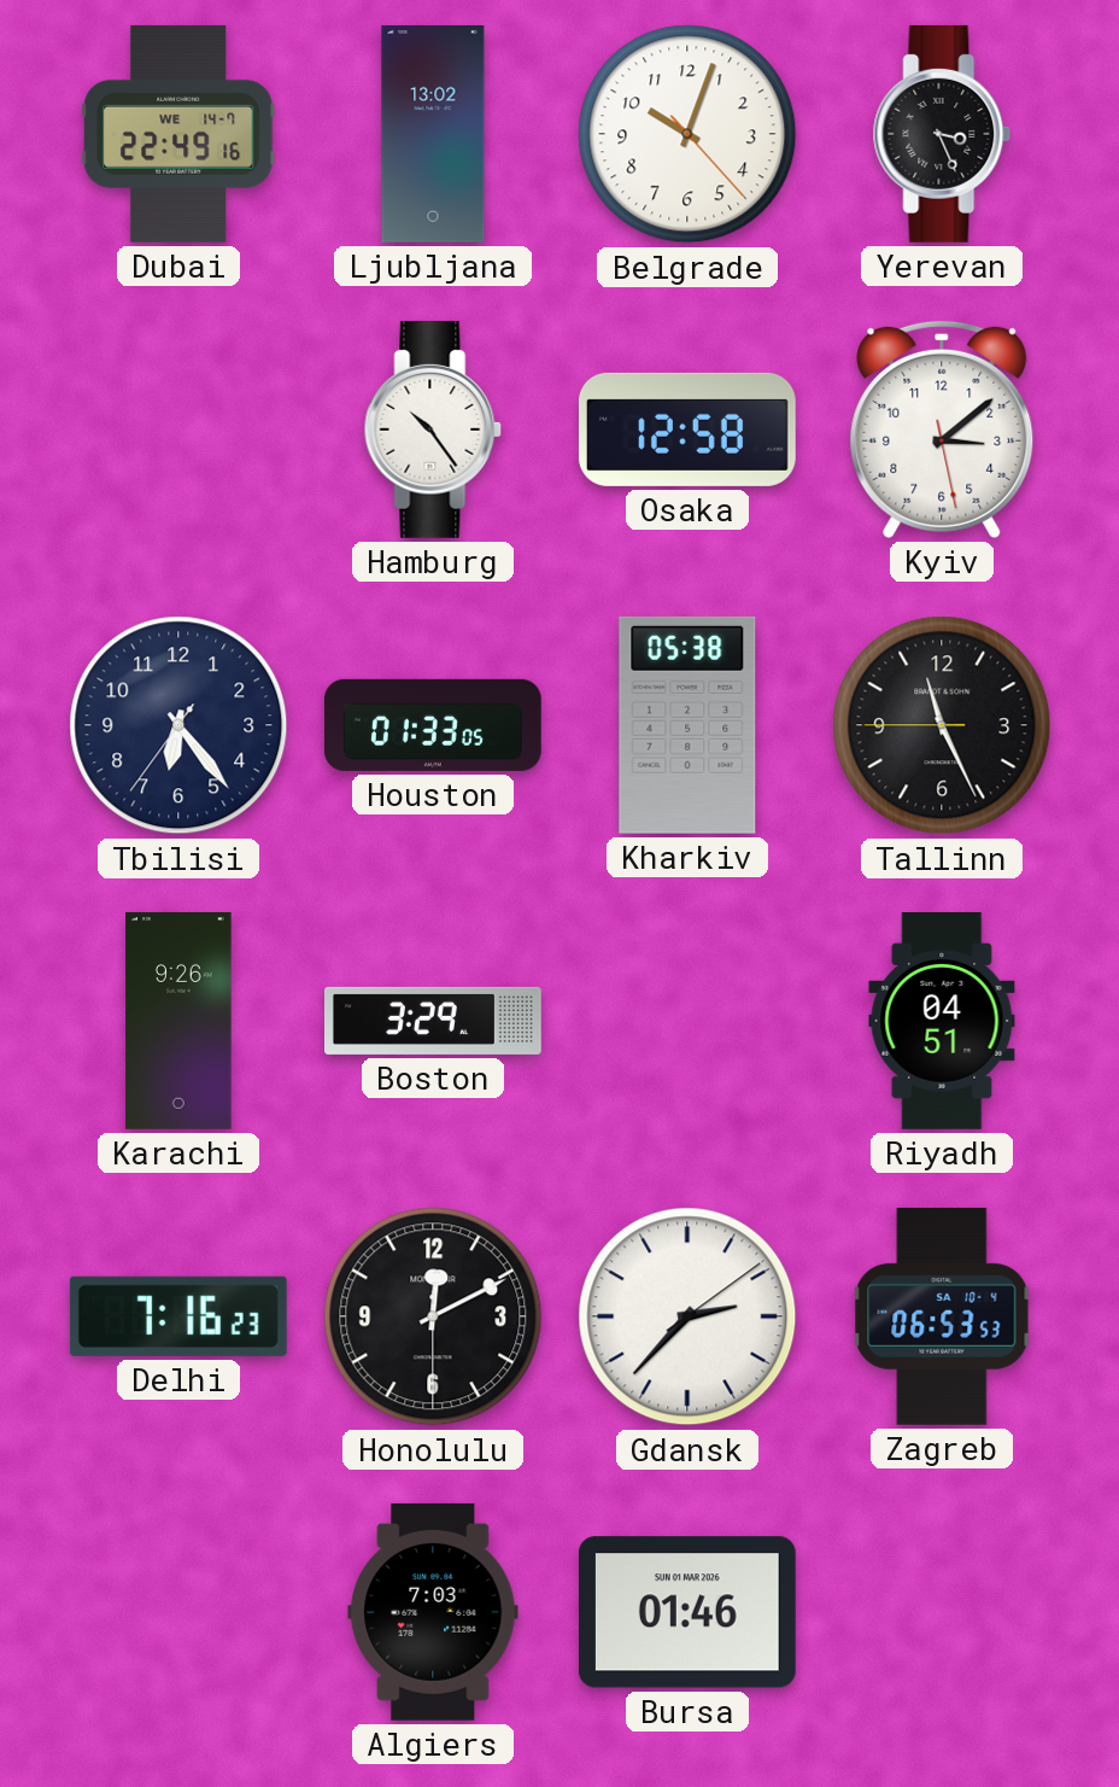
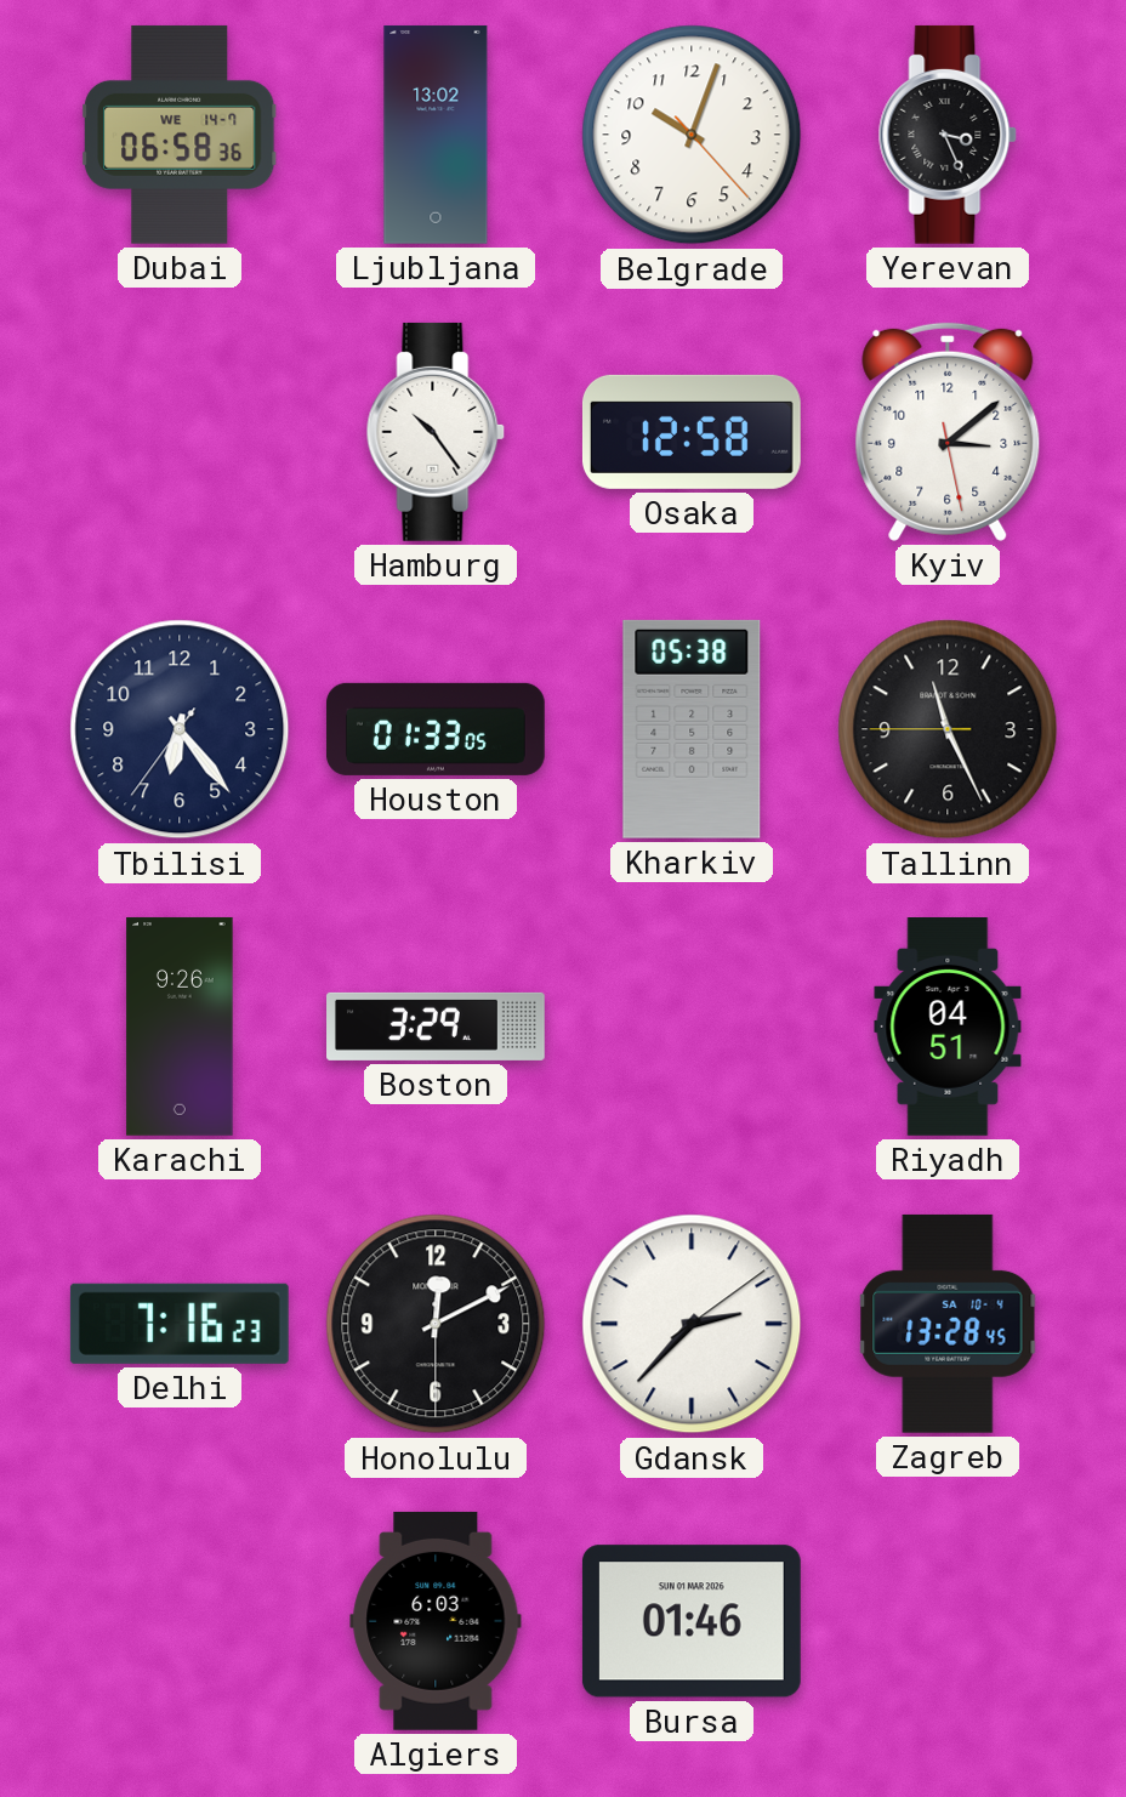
Dubai: 22:49 -> 06:58
Zagreb: 06:53 -> 13:28
Algiers: 7:03 -> 6:03
